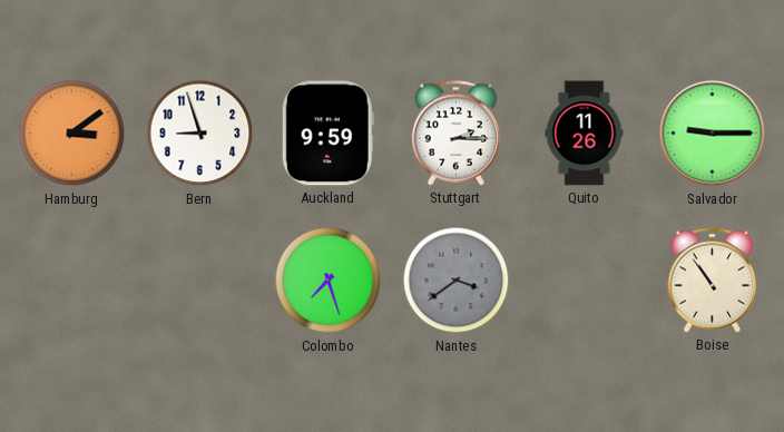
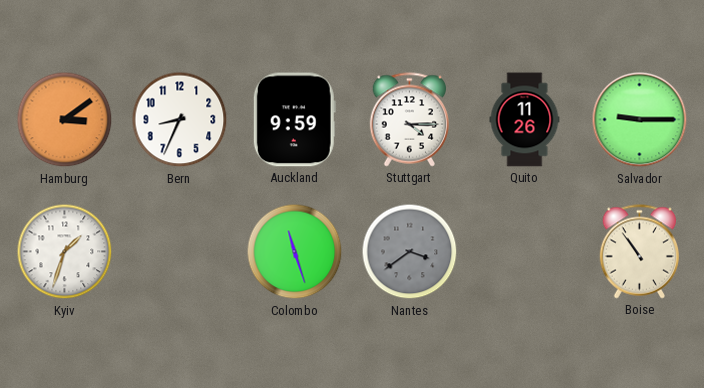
Bern: 8:57 -> 8:34
Stuttgart: 2:15 -> 4:15
Kyiv: none -> 1:33
Colombo: 7:27 -> 11:27
